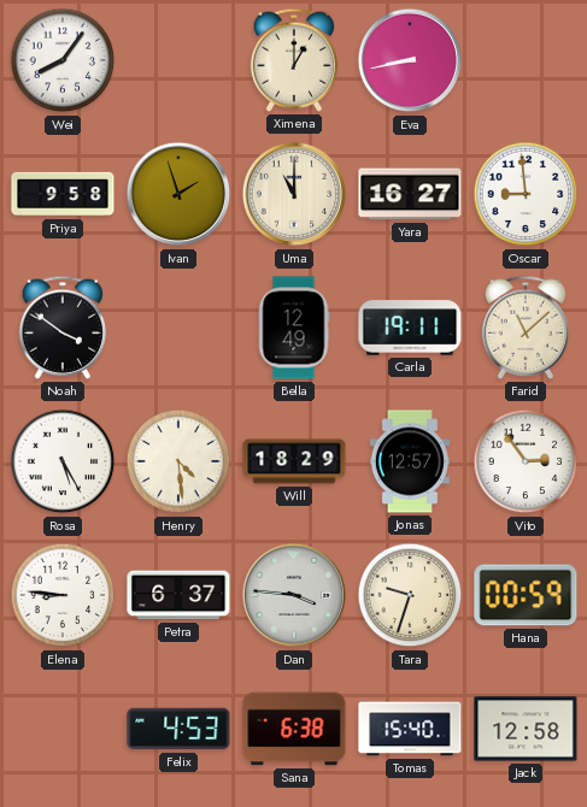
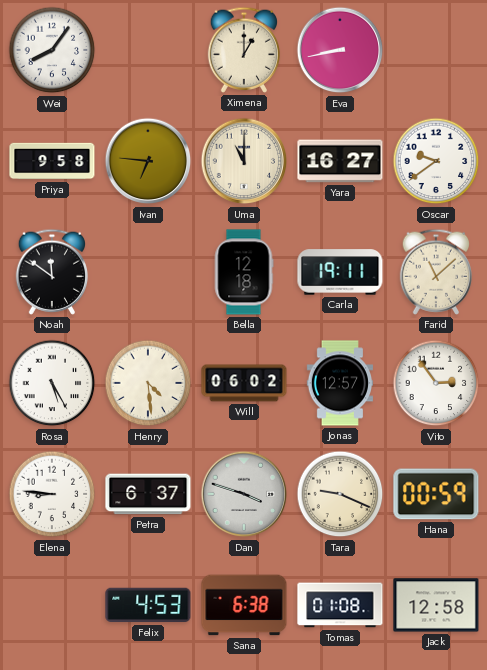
Ivan: 1:57 -> 6:46
Oscar: 8:59 -> 9:39
Noah: 3:51 -> 11:51
Bella: 12:49 -> 12:18
Will: 18:29 -> 06:02
Dan: 3:46 -> 3:48
Tara: 9:33 -> 9:19
Tomas: 15:40 -> 01:08
